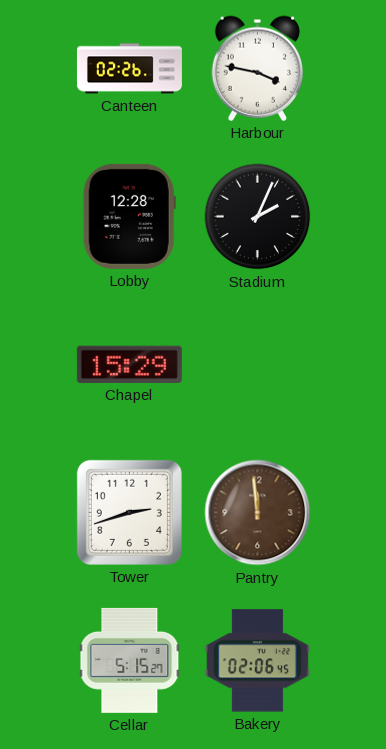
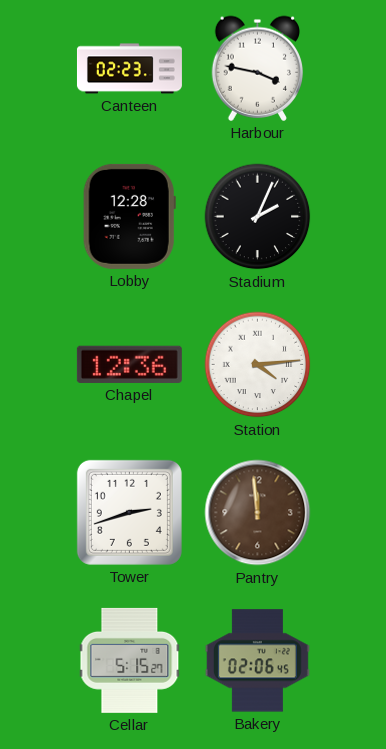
Canteen: 02:26 -> 02:23
Chapel: 15:29 -> 12:36
Station: none -> 4:14
